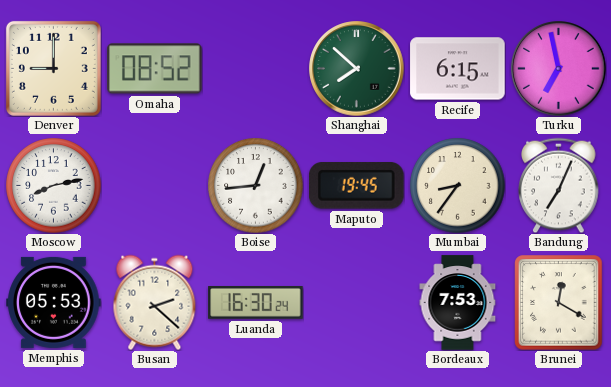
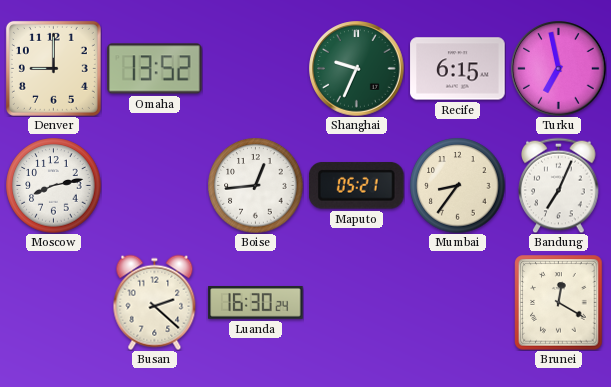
Omaha: 08:52 -> 13:52
Shanghai: 7:52 -> 9:34
Maputo: 19:45 -> 05:21
Memphis: 05:53 -> none
Bordeaux: 7:53 -> none
